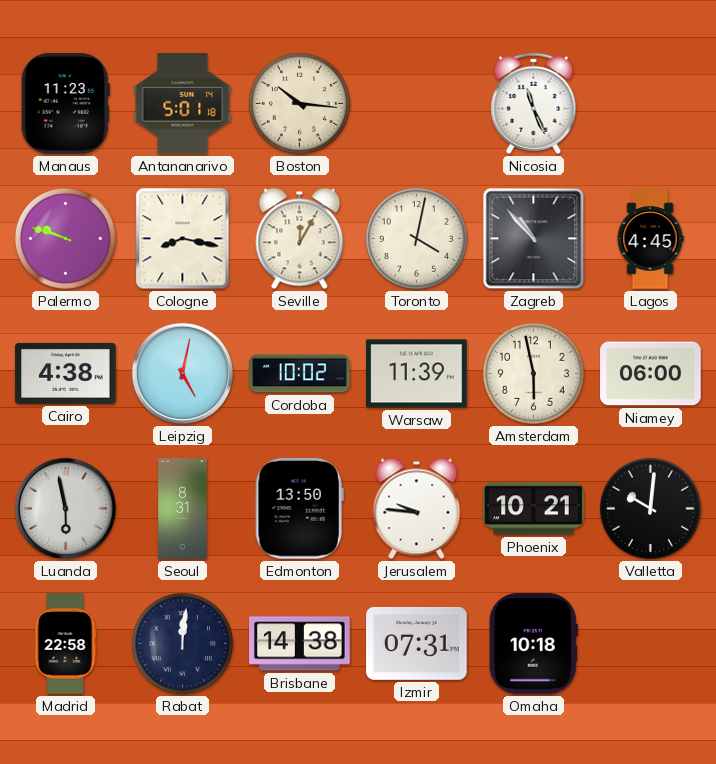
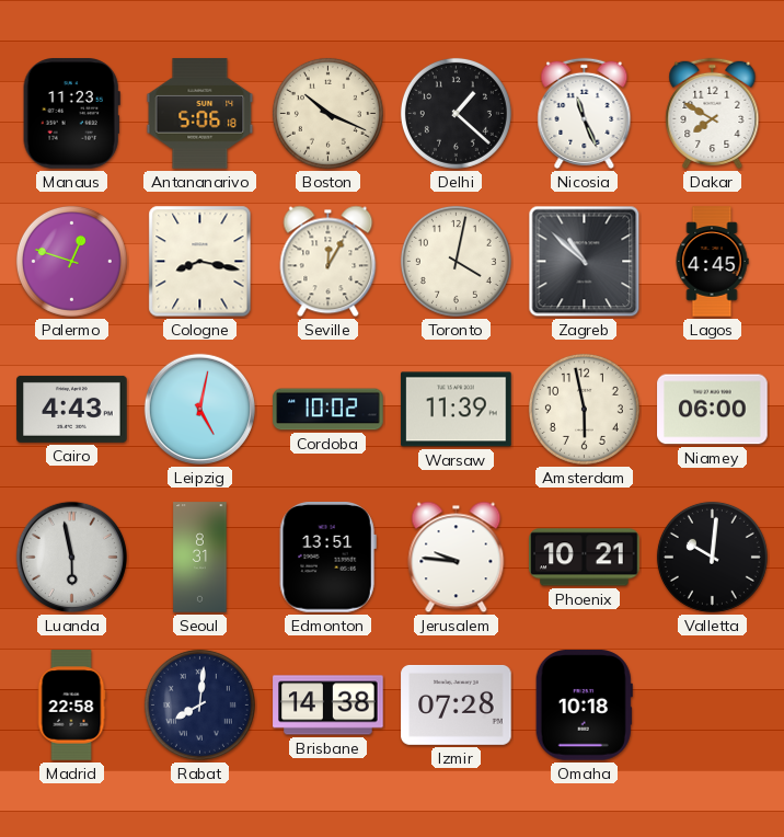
Antananarivo: 5:01 -> 5:06
Boston: 10:16 -> 10:19
Delhi: none -> 1:22
Dakar: none -> 7:50
Palermo: 9:48 -> 12:48
Zagreb: 10:53 -> 10:52
Cairo: 4:38 -> 4:43
Edmonton: 13:50 -> 13:51
Rabat: 12:01 -> 8:01
Izmir: 07:31 -> 07:28
